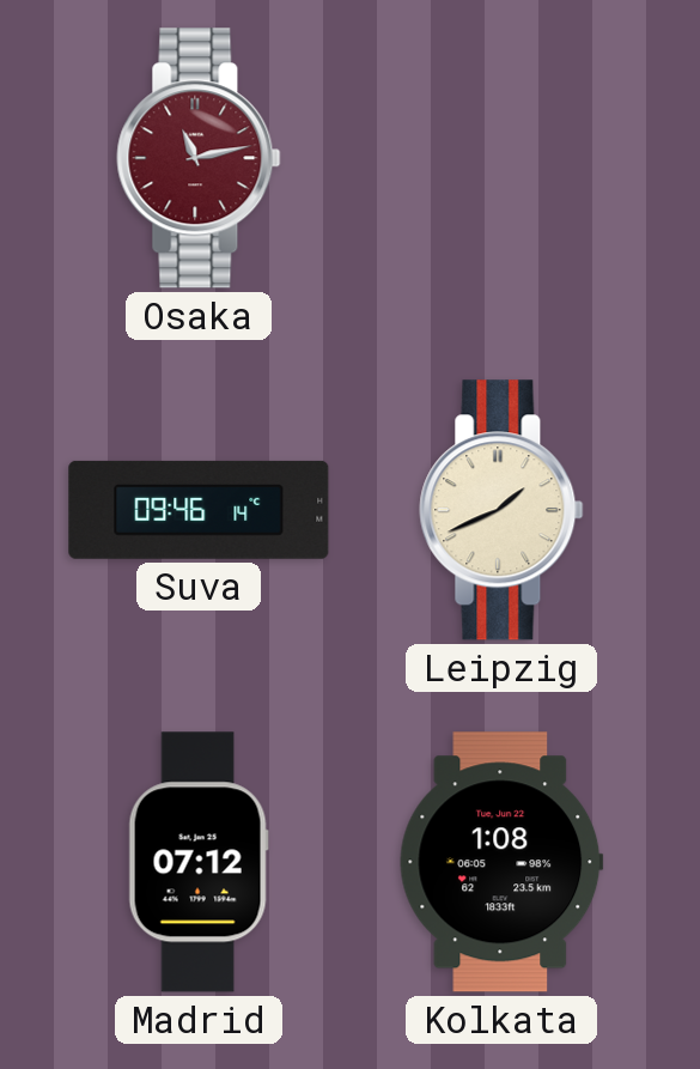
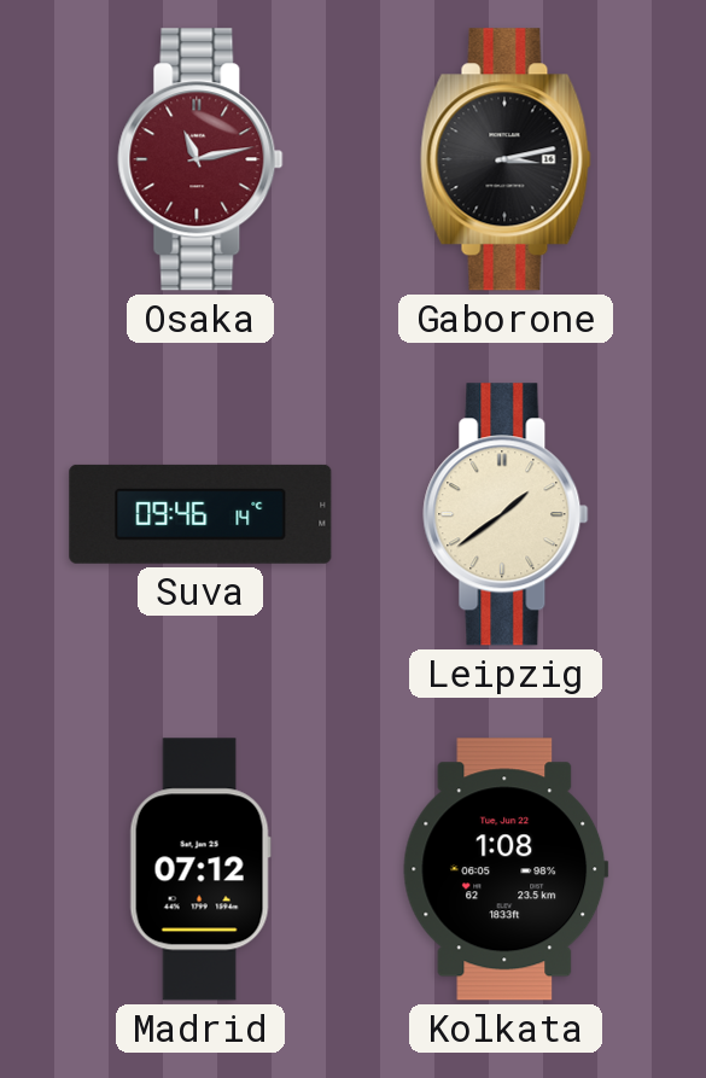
Gaborone: none -> 3:13
Leipzig: 1:41 -> 1:39
